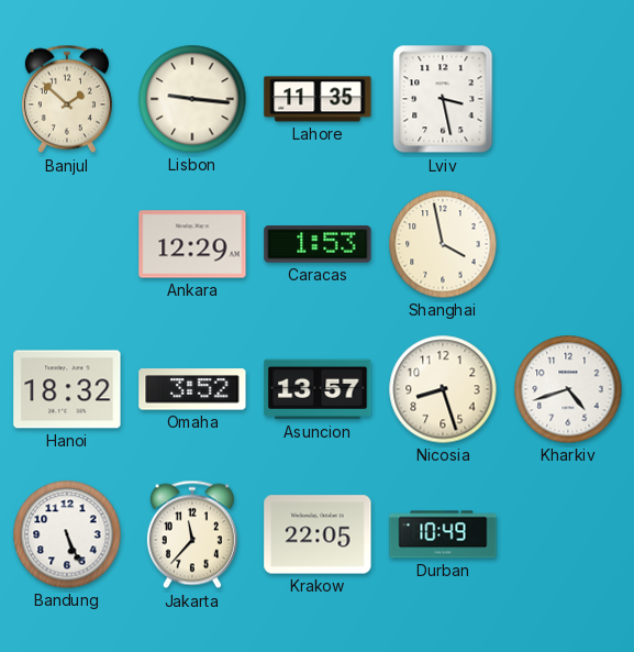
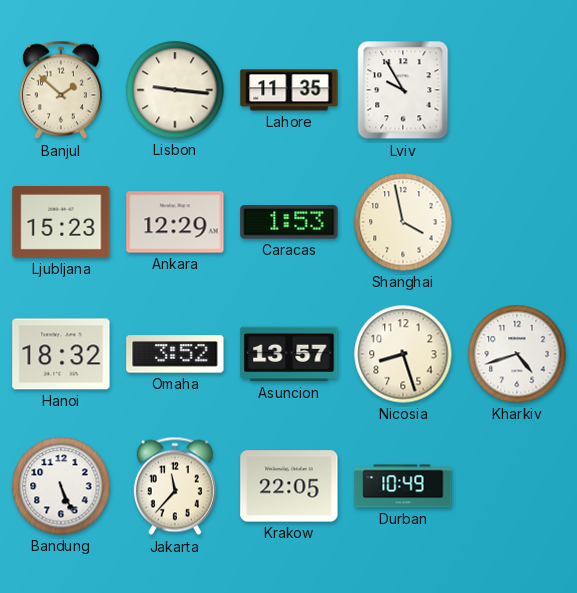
Lviv: 3:28 -> 9:55
Ljubljana: none -> 15:23
